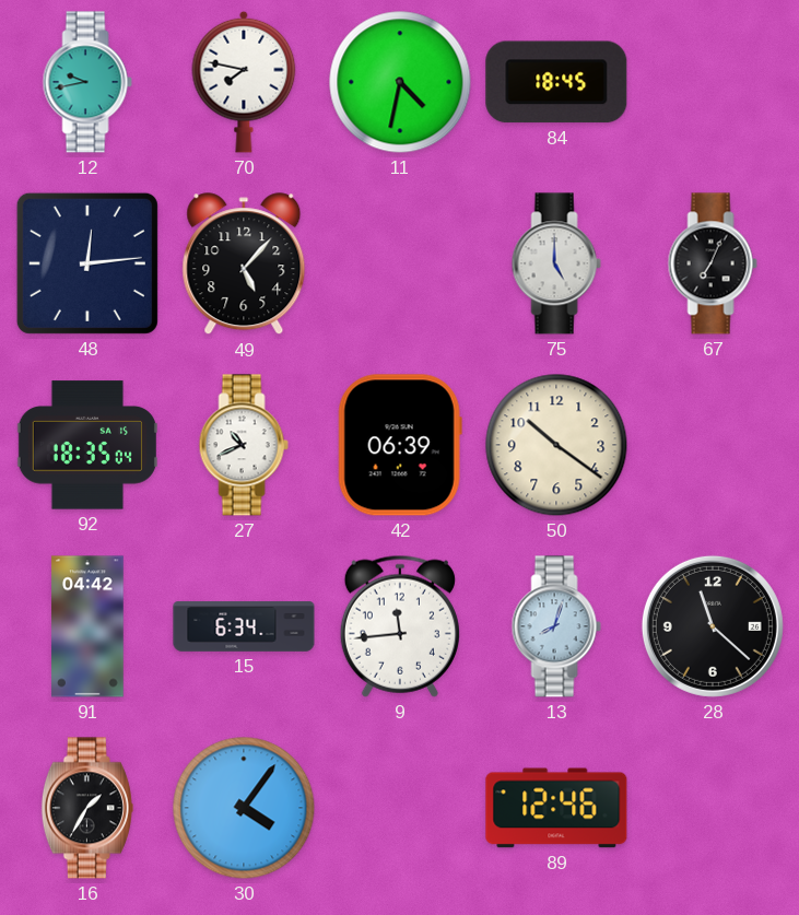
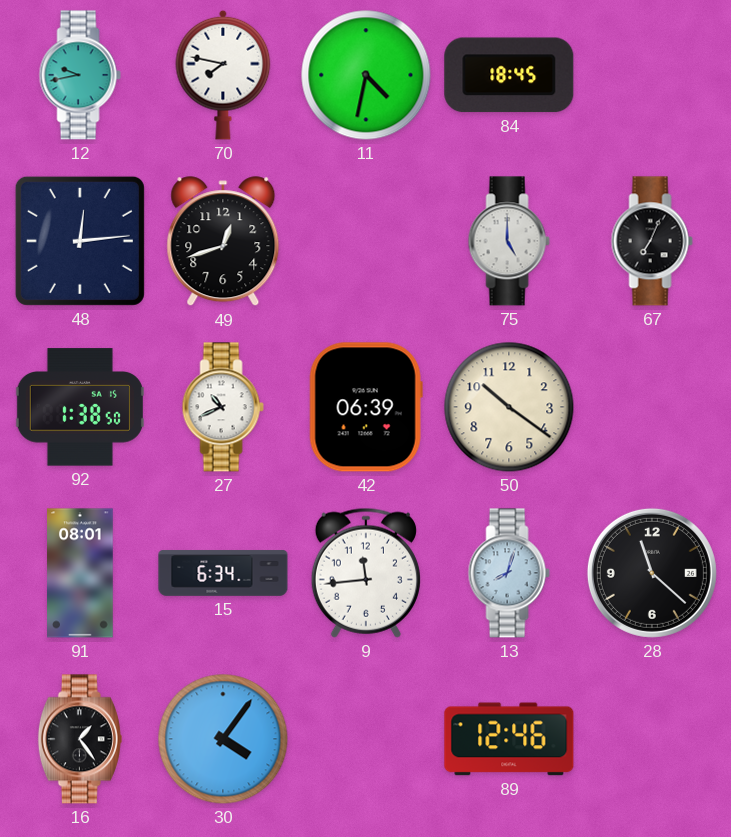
49: 5:07 -> 12:42
92: 18:35 -> 1:38
91: 04:42 -> 08:01
16: 1:35 -> 1:24
